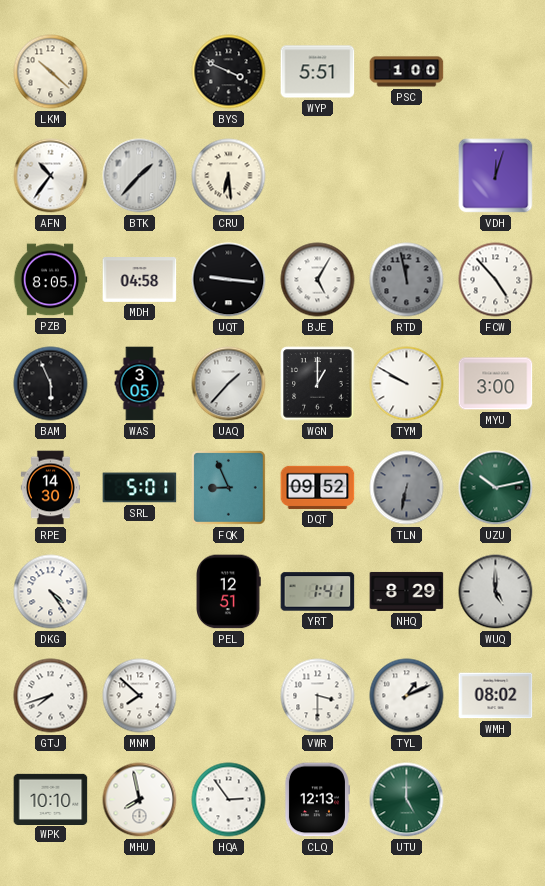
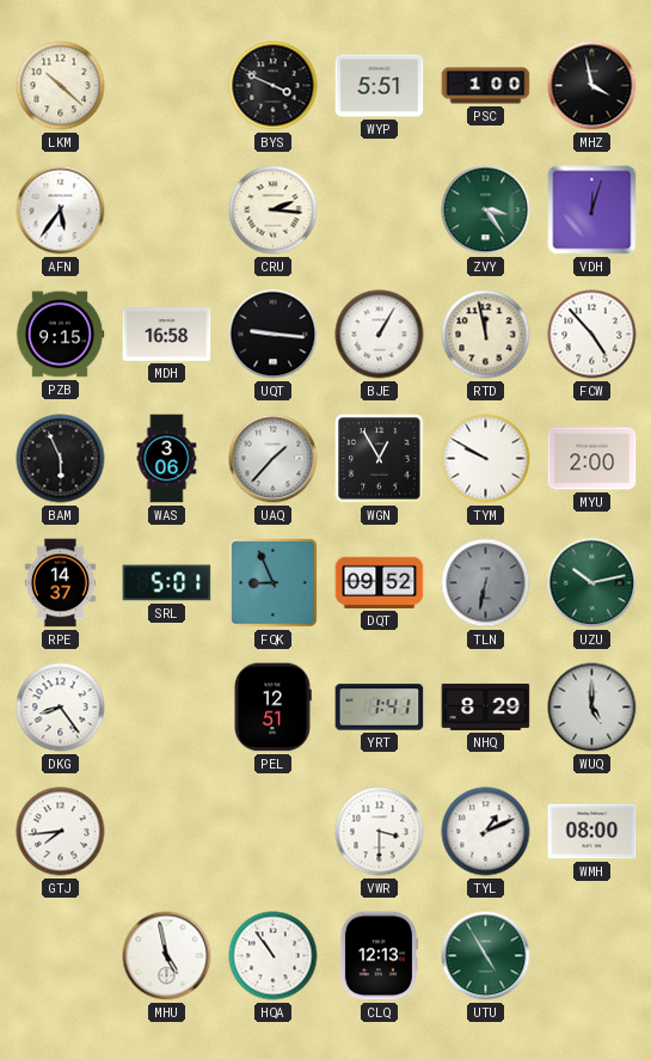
MHZ: none -> 3:58
AFN: 10:36 -> 5:36
BTK: 1:37 -> none
CRU: 6:29 -> 2:16
ZVY: none -> 3:24
PZB: 8:05 -> 9:15
MDH: 04:58 -> 16:58
BJE: 5:05 -> 1:05
RTD dial: grey -> cream
WAS: 3:05 -> 3:06
WGN: 1:00 -> 12:55
MYU: 3:00 -> 2:00
RPE: 14:30 -> 14:37
DKG: 4:24 -> 8:24
GTJ: 7:42 -> 7:44
MNM: 7:52 -> none
WMH: 08:02 -> 08:00
WPK: 10:10 -> none
MHU: 7:58 -> 4:58
HQA: 2:54 -> 10:54
UTU: 5:00 -> 4:55
